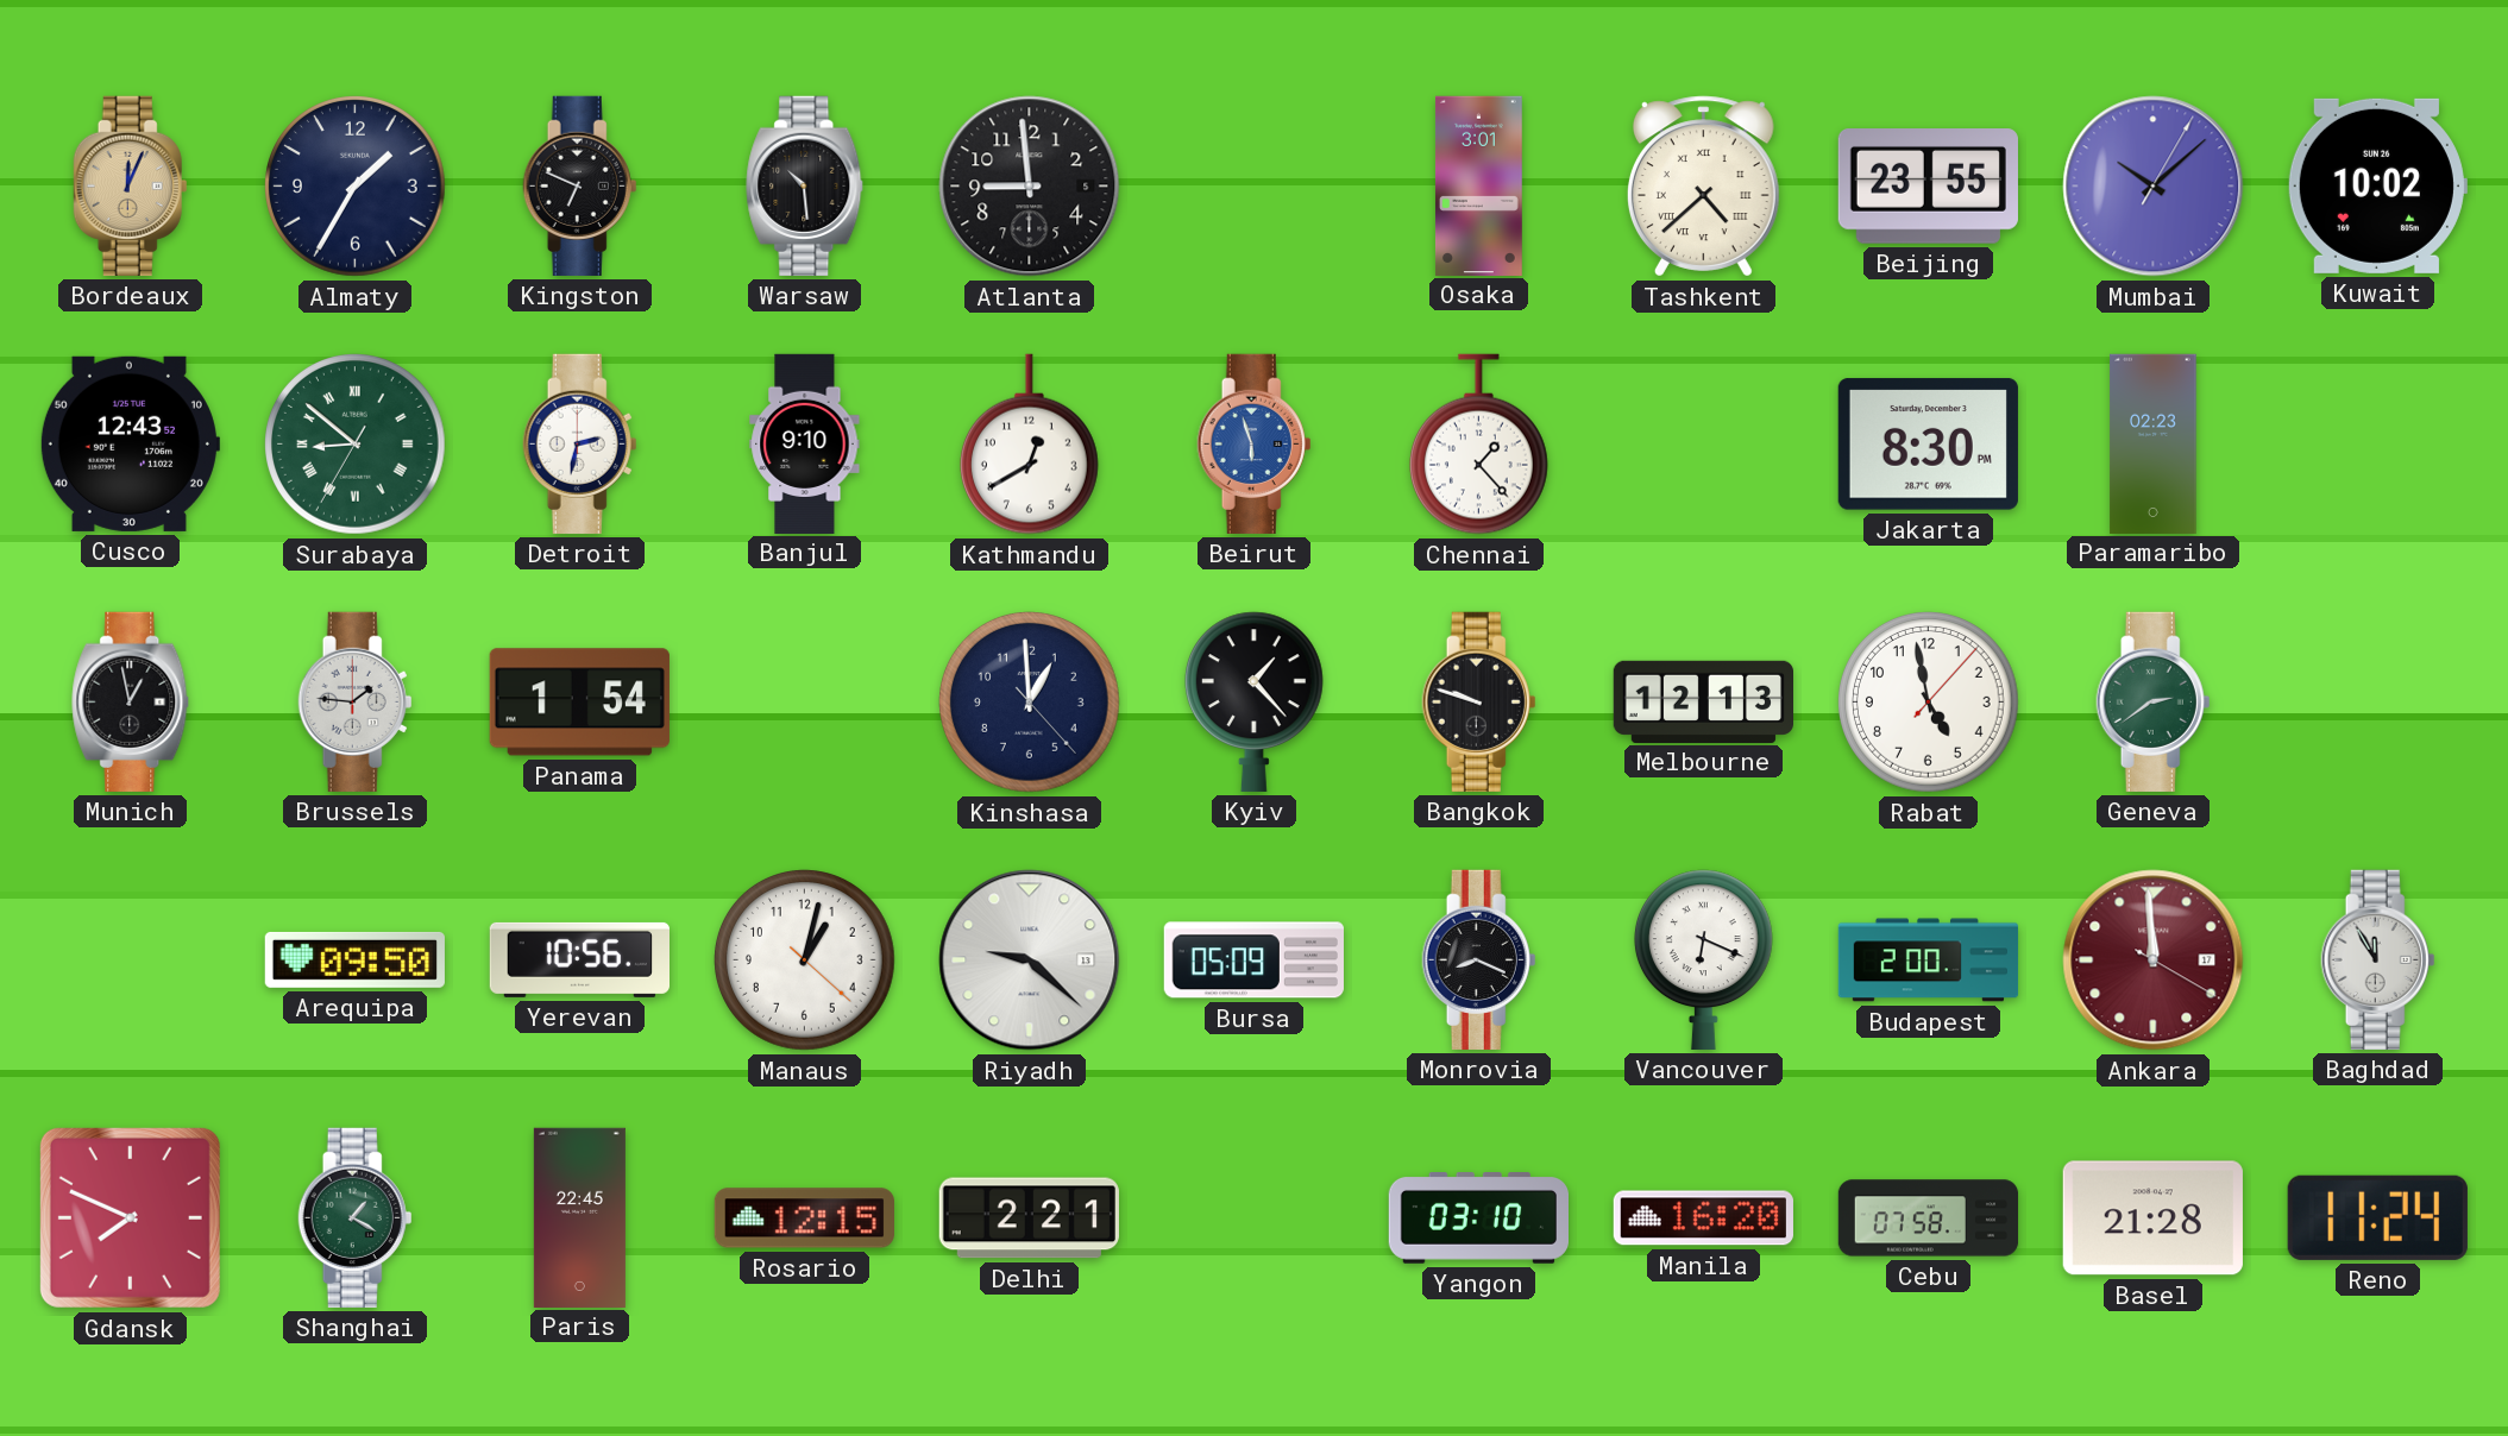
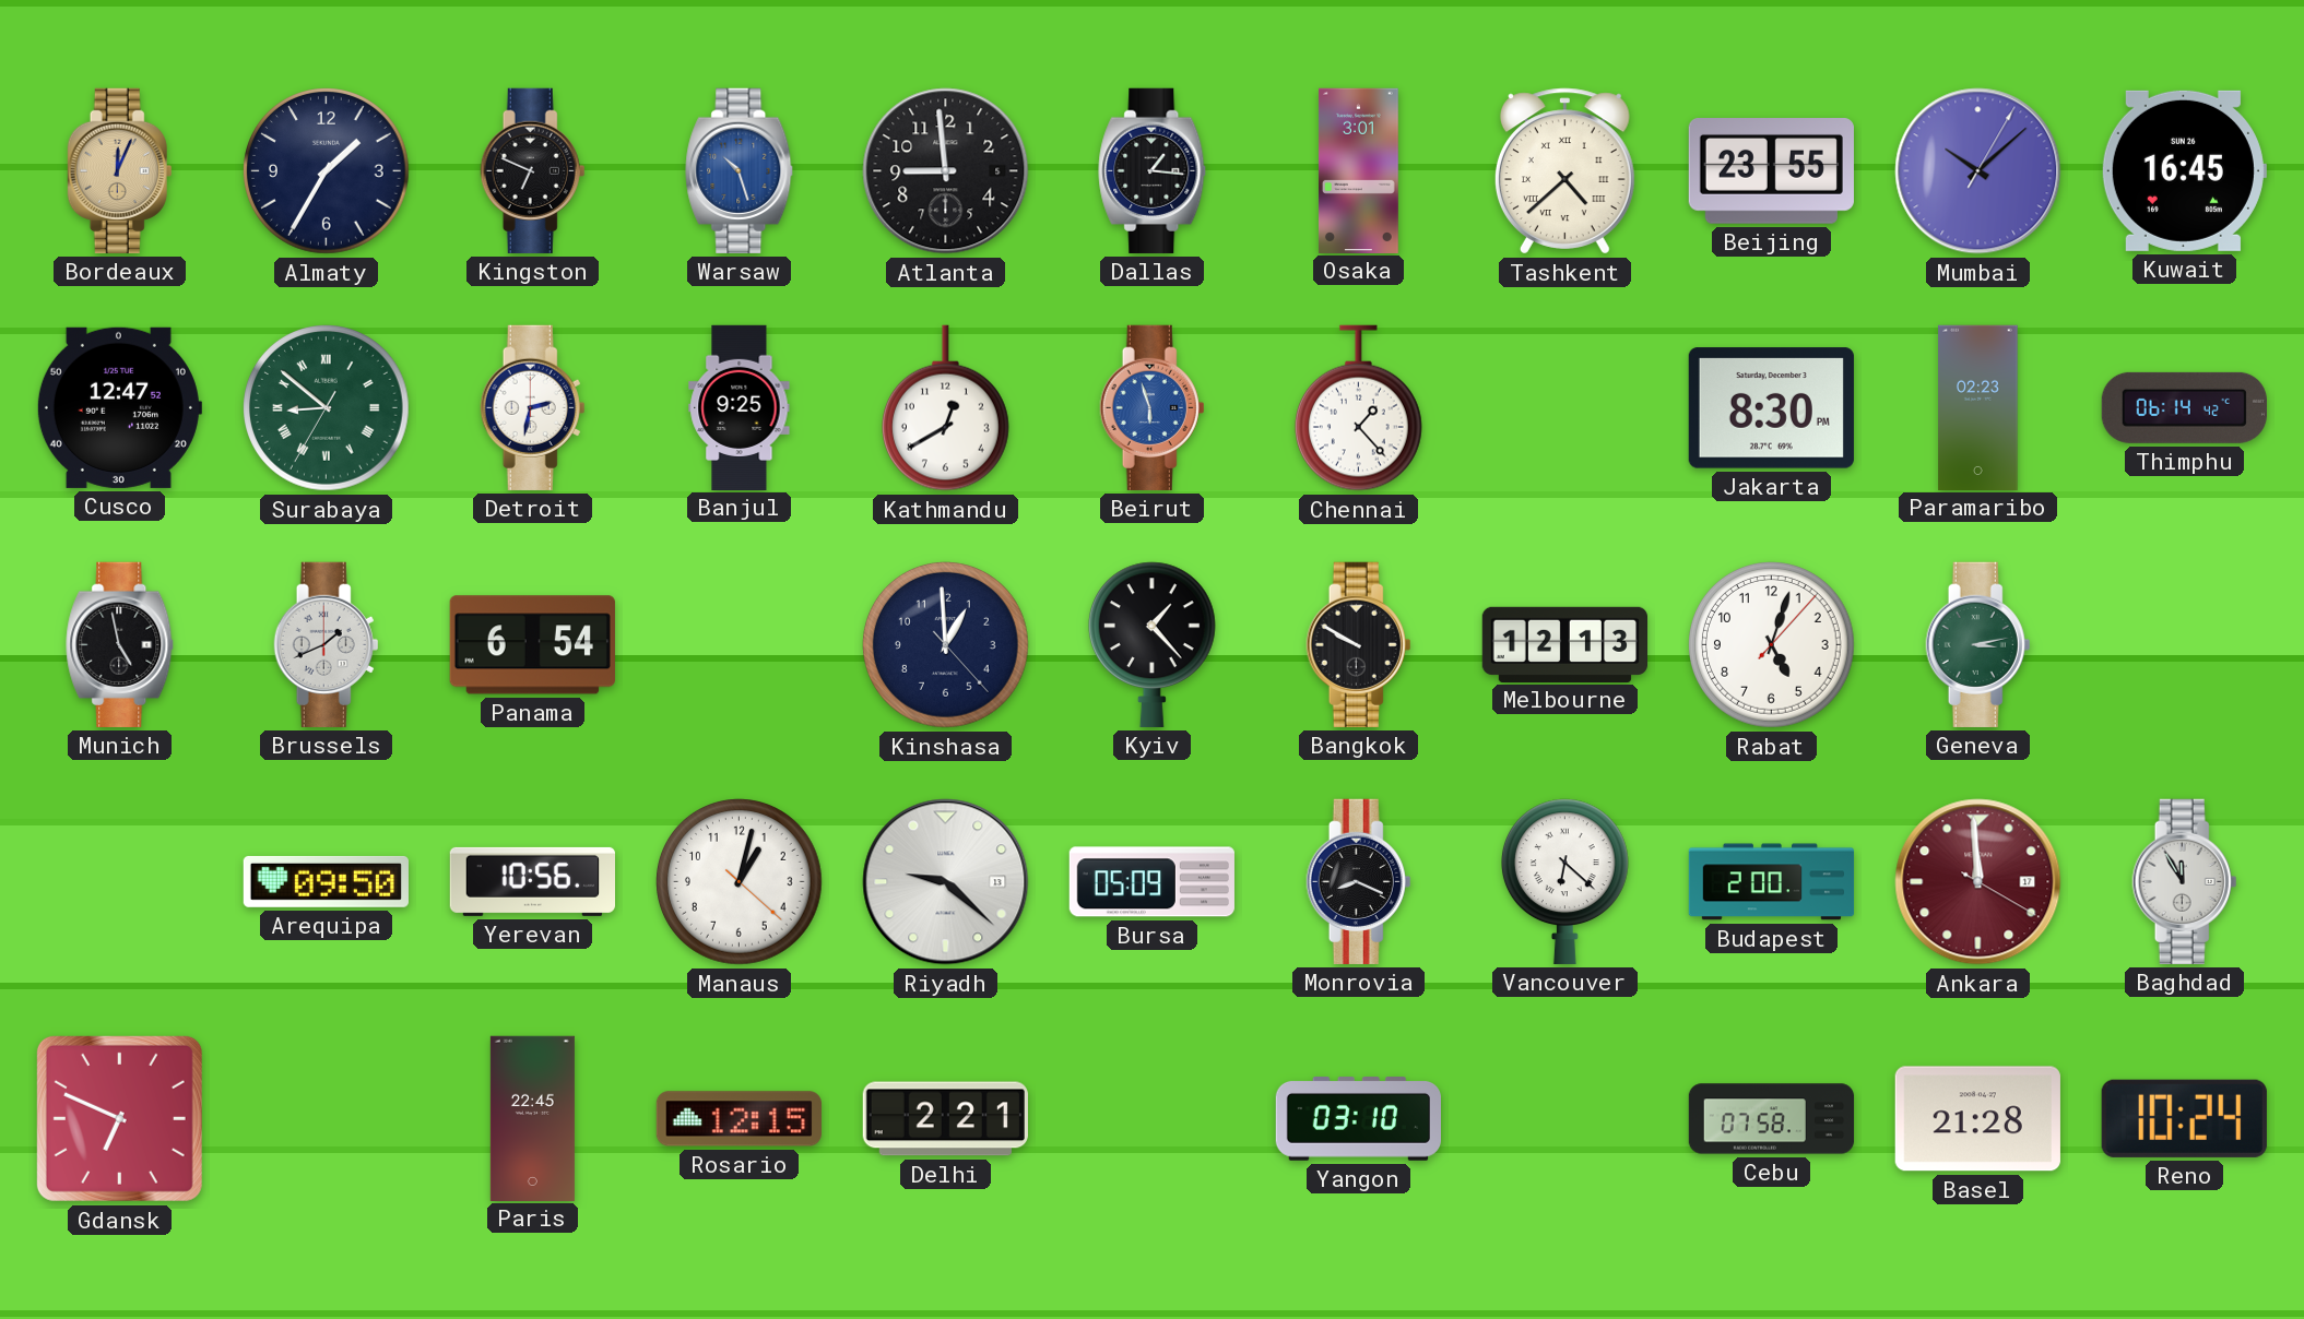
Warsaw: 10:29 -> 10:27
Warsaw dial: black -> blue
Dallas: none -> 1:16
Kuwait: 10:02 -> 16:45
Cusco: 12:43 -> 12:47
Banjul: 9:10 -> 9:25
Thimphu: none -> 06:14
Munich: 12:58 -> 4:58
Brussels: 1:46 -> 1:41
Panama: 1:54 -> 6:54
Bangkok: 9:48 -> 9:50
Rabat: 4:58 -> 5:03
Geneva: 2:39 -> 3:13
Vancouver: 6:19 -> 6:22
Gdansk: 7:49 -> 6:49
Shanghai: 1:20 -> none
Manila: 16:20 -> none
Reno: 11:24 -> 10:24
